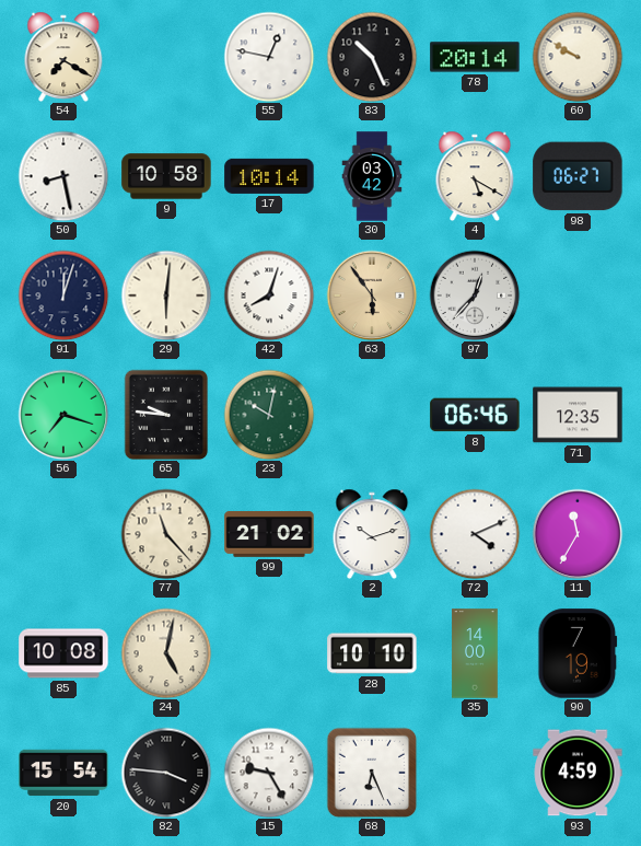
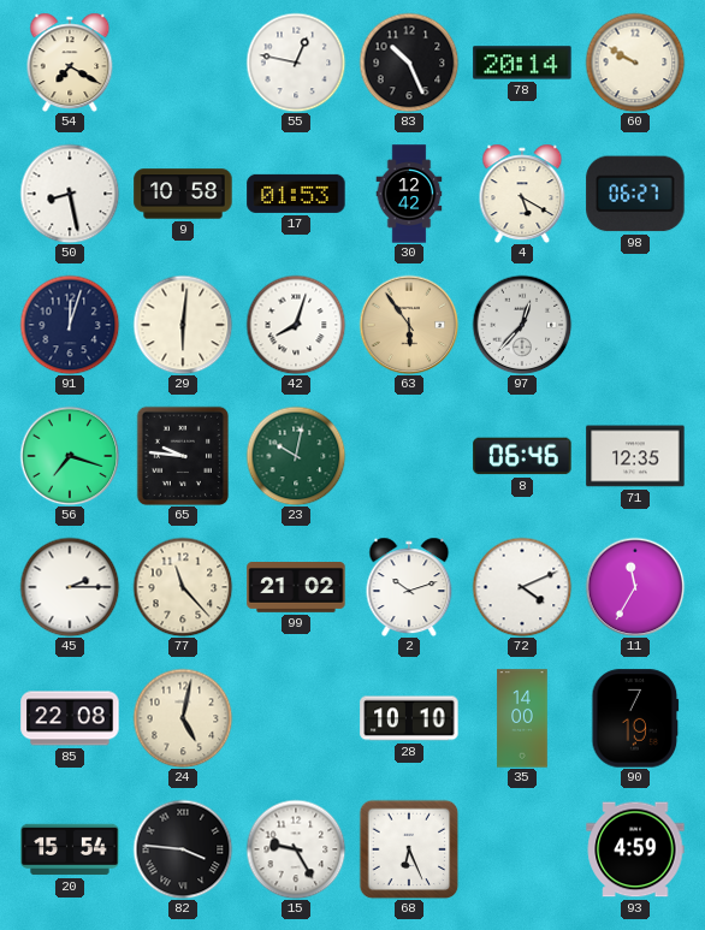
17: 10:14 -> 01:53
30: 03:42 -> 12:42
45: none -> 2:15
85: 10:08 -> 22:08
